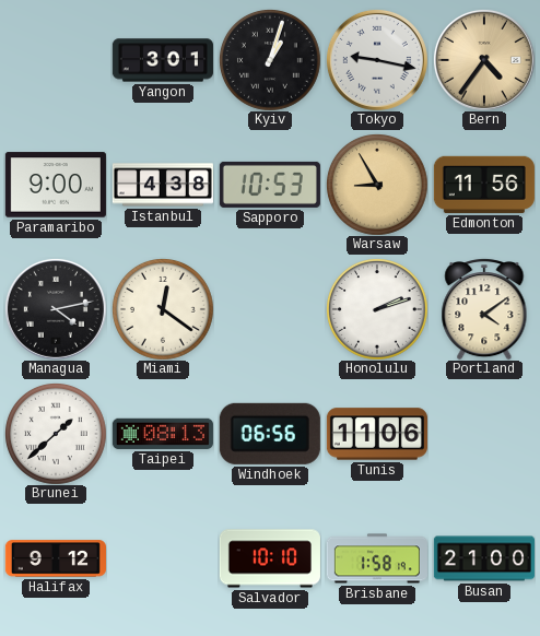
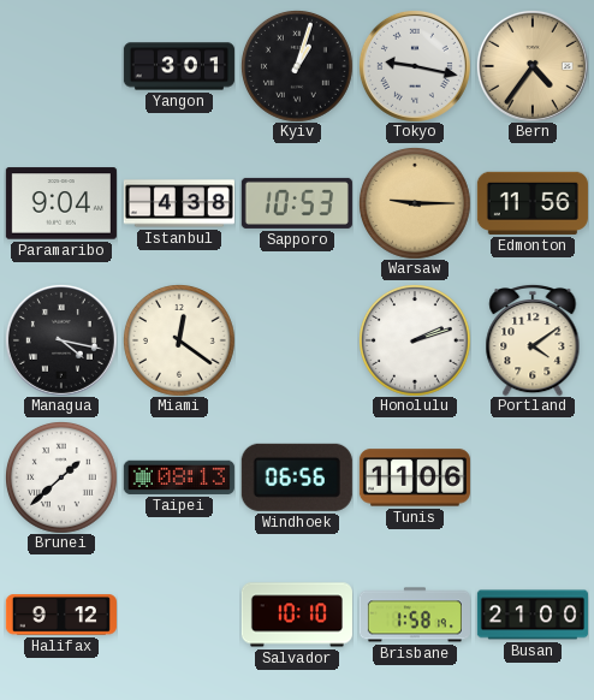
Paramaribo: 9:00 -> 9:04
Warsaw: 8:55 -> 9:15
Managua: 4:13 -> 4:17
